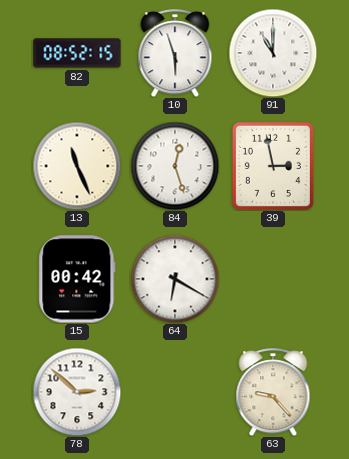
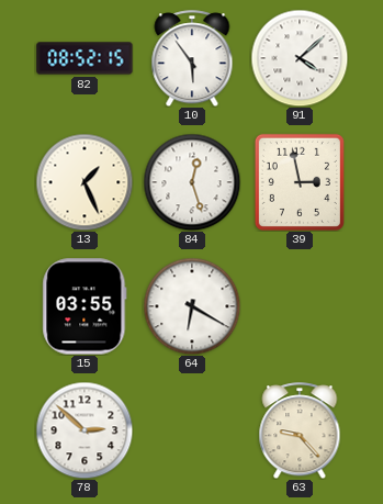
10: 5:57 -> 5:54
91: 11:00 -> 4:08
13: 11:26 -> 1:26
15: 00:42 -> 03:55
